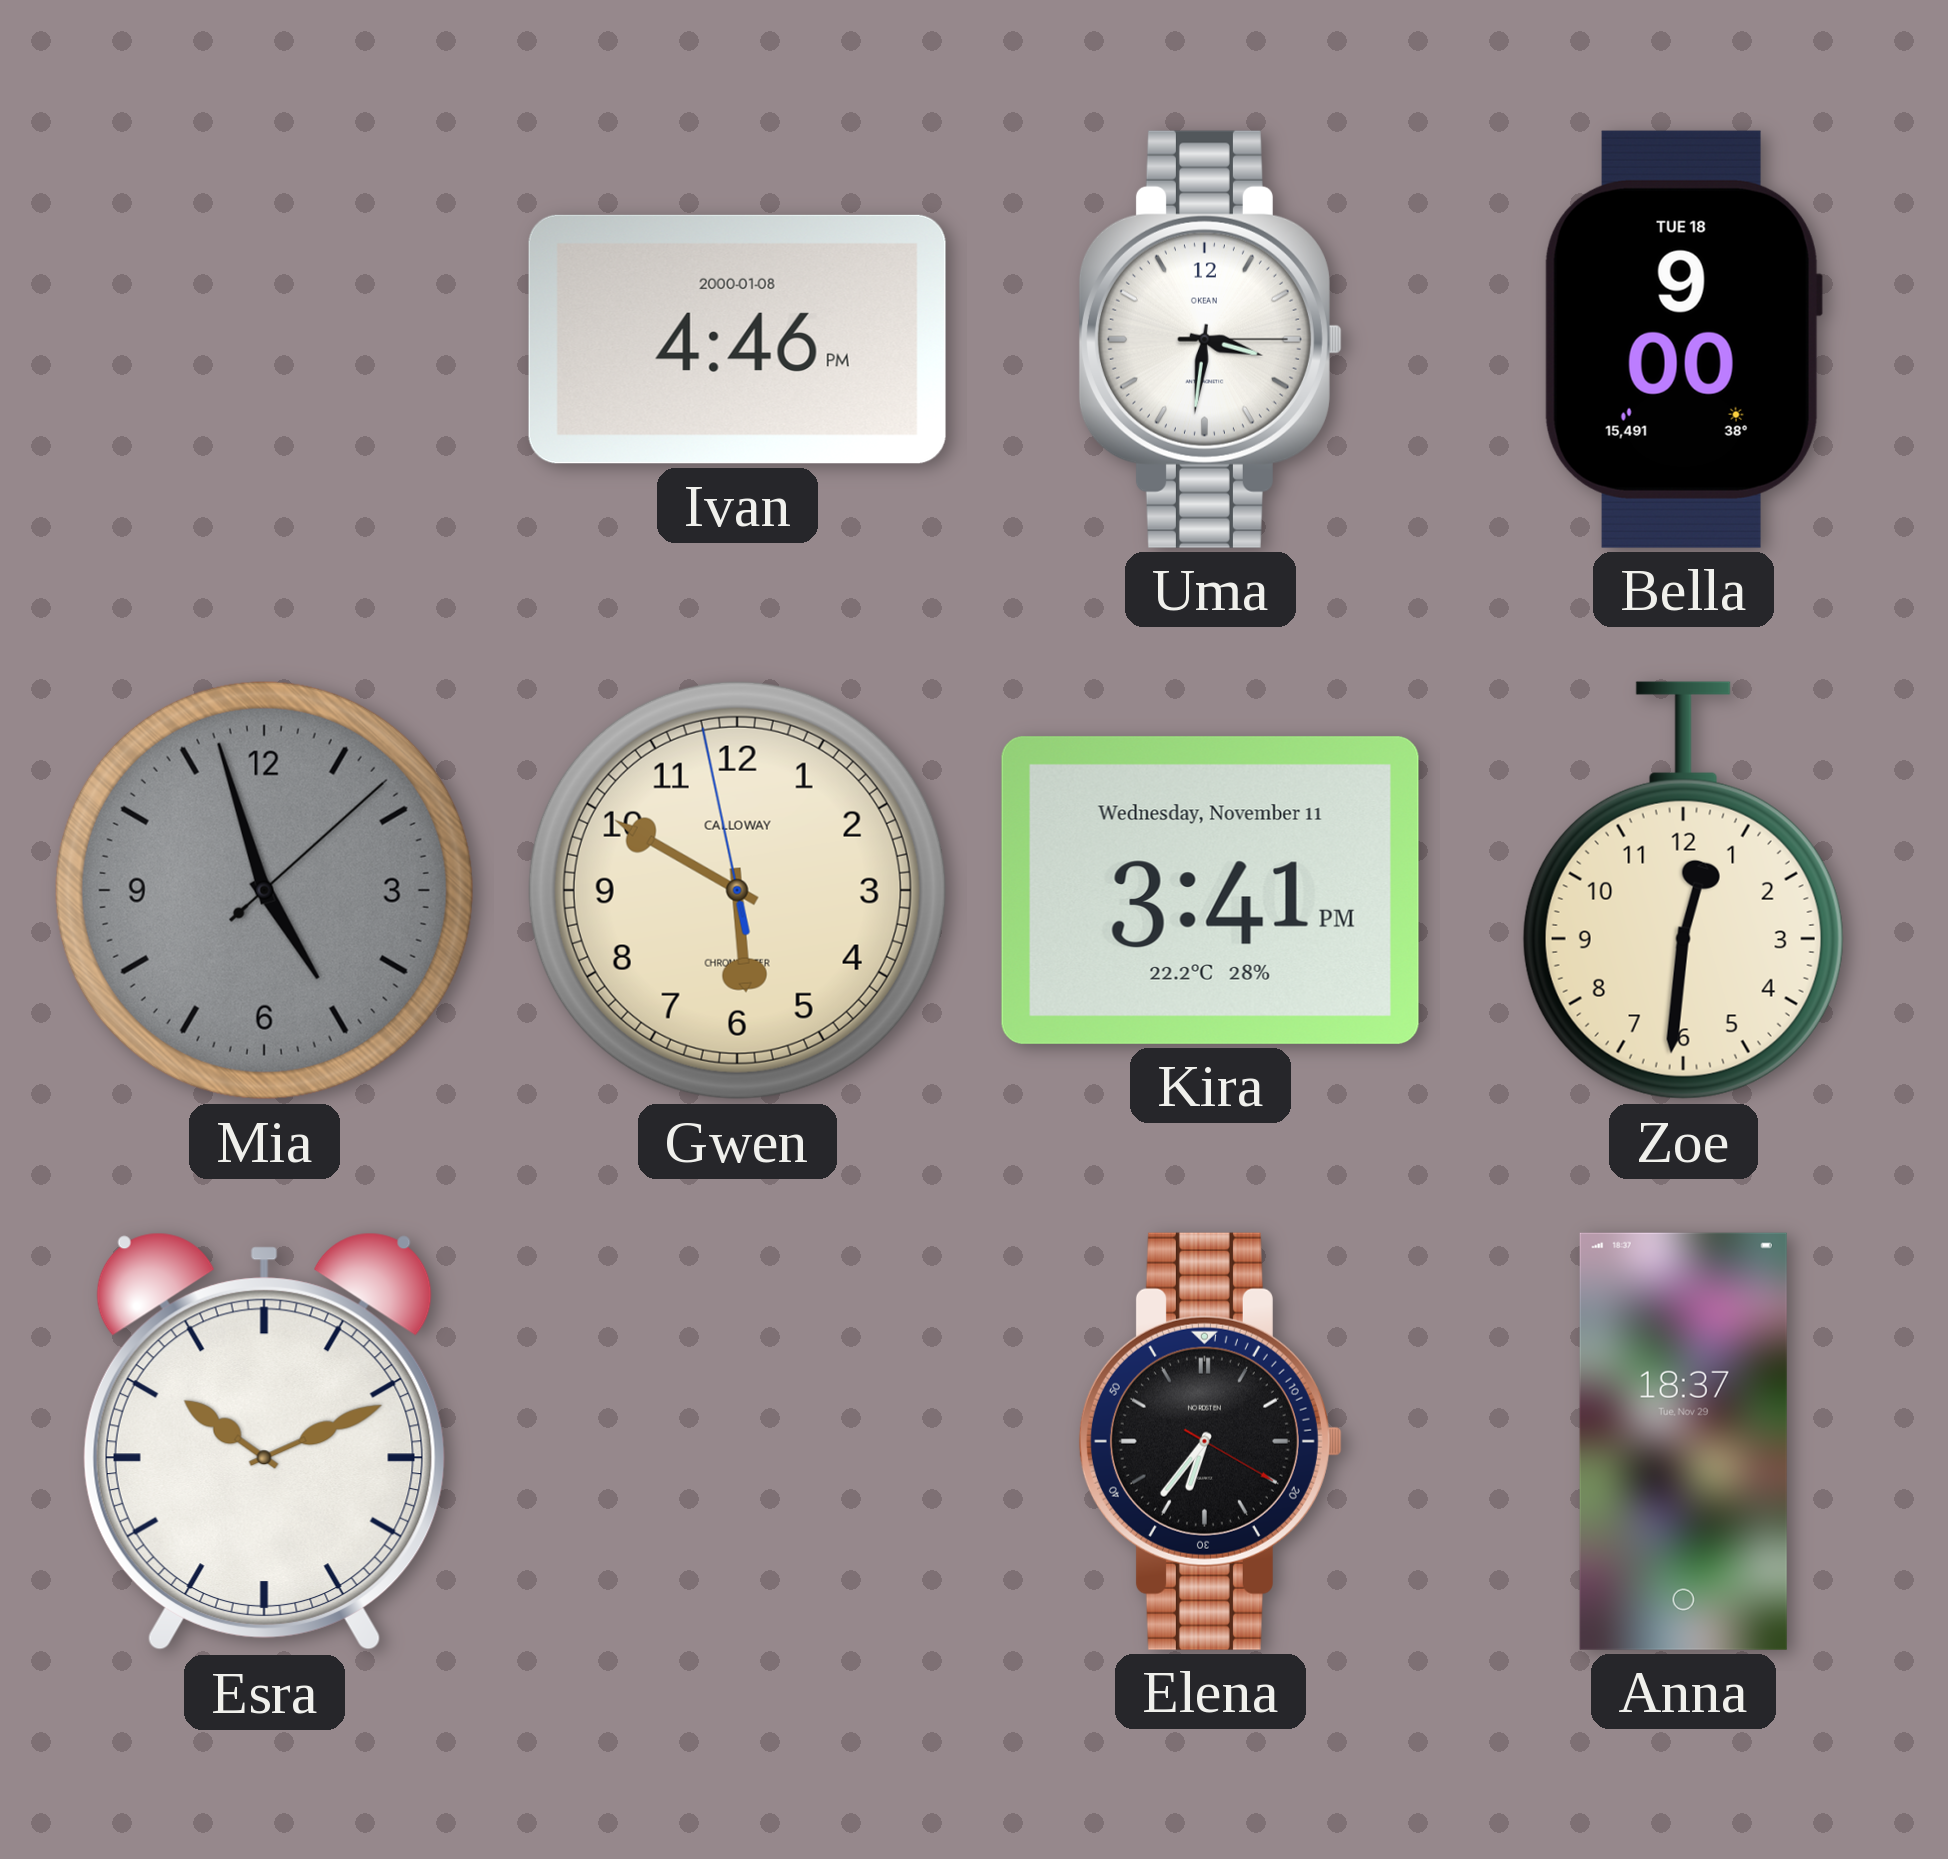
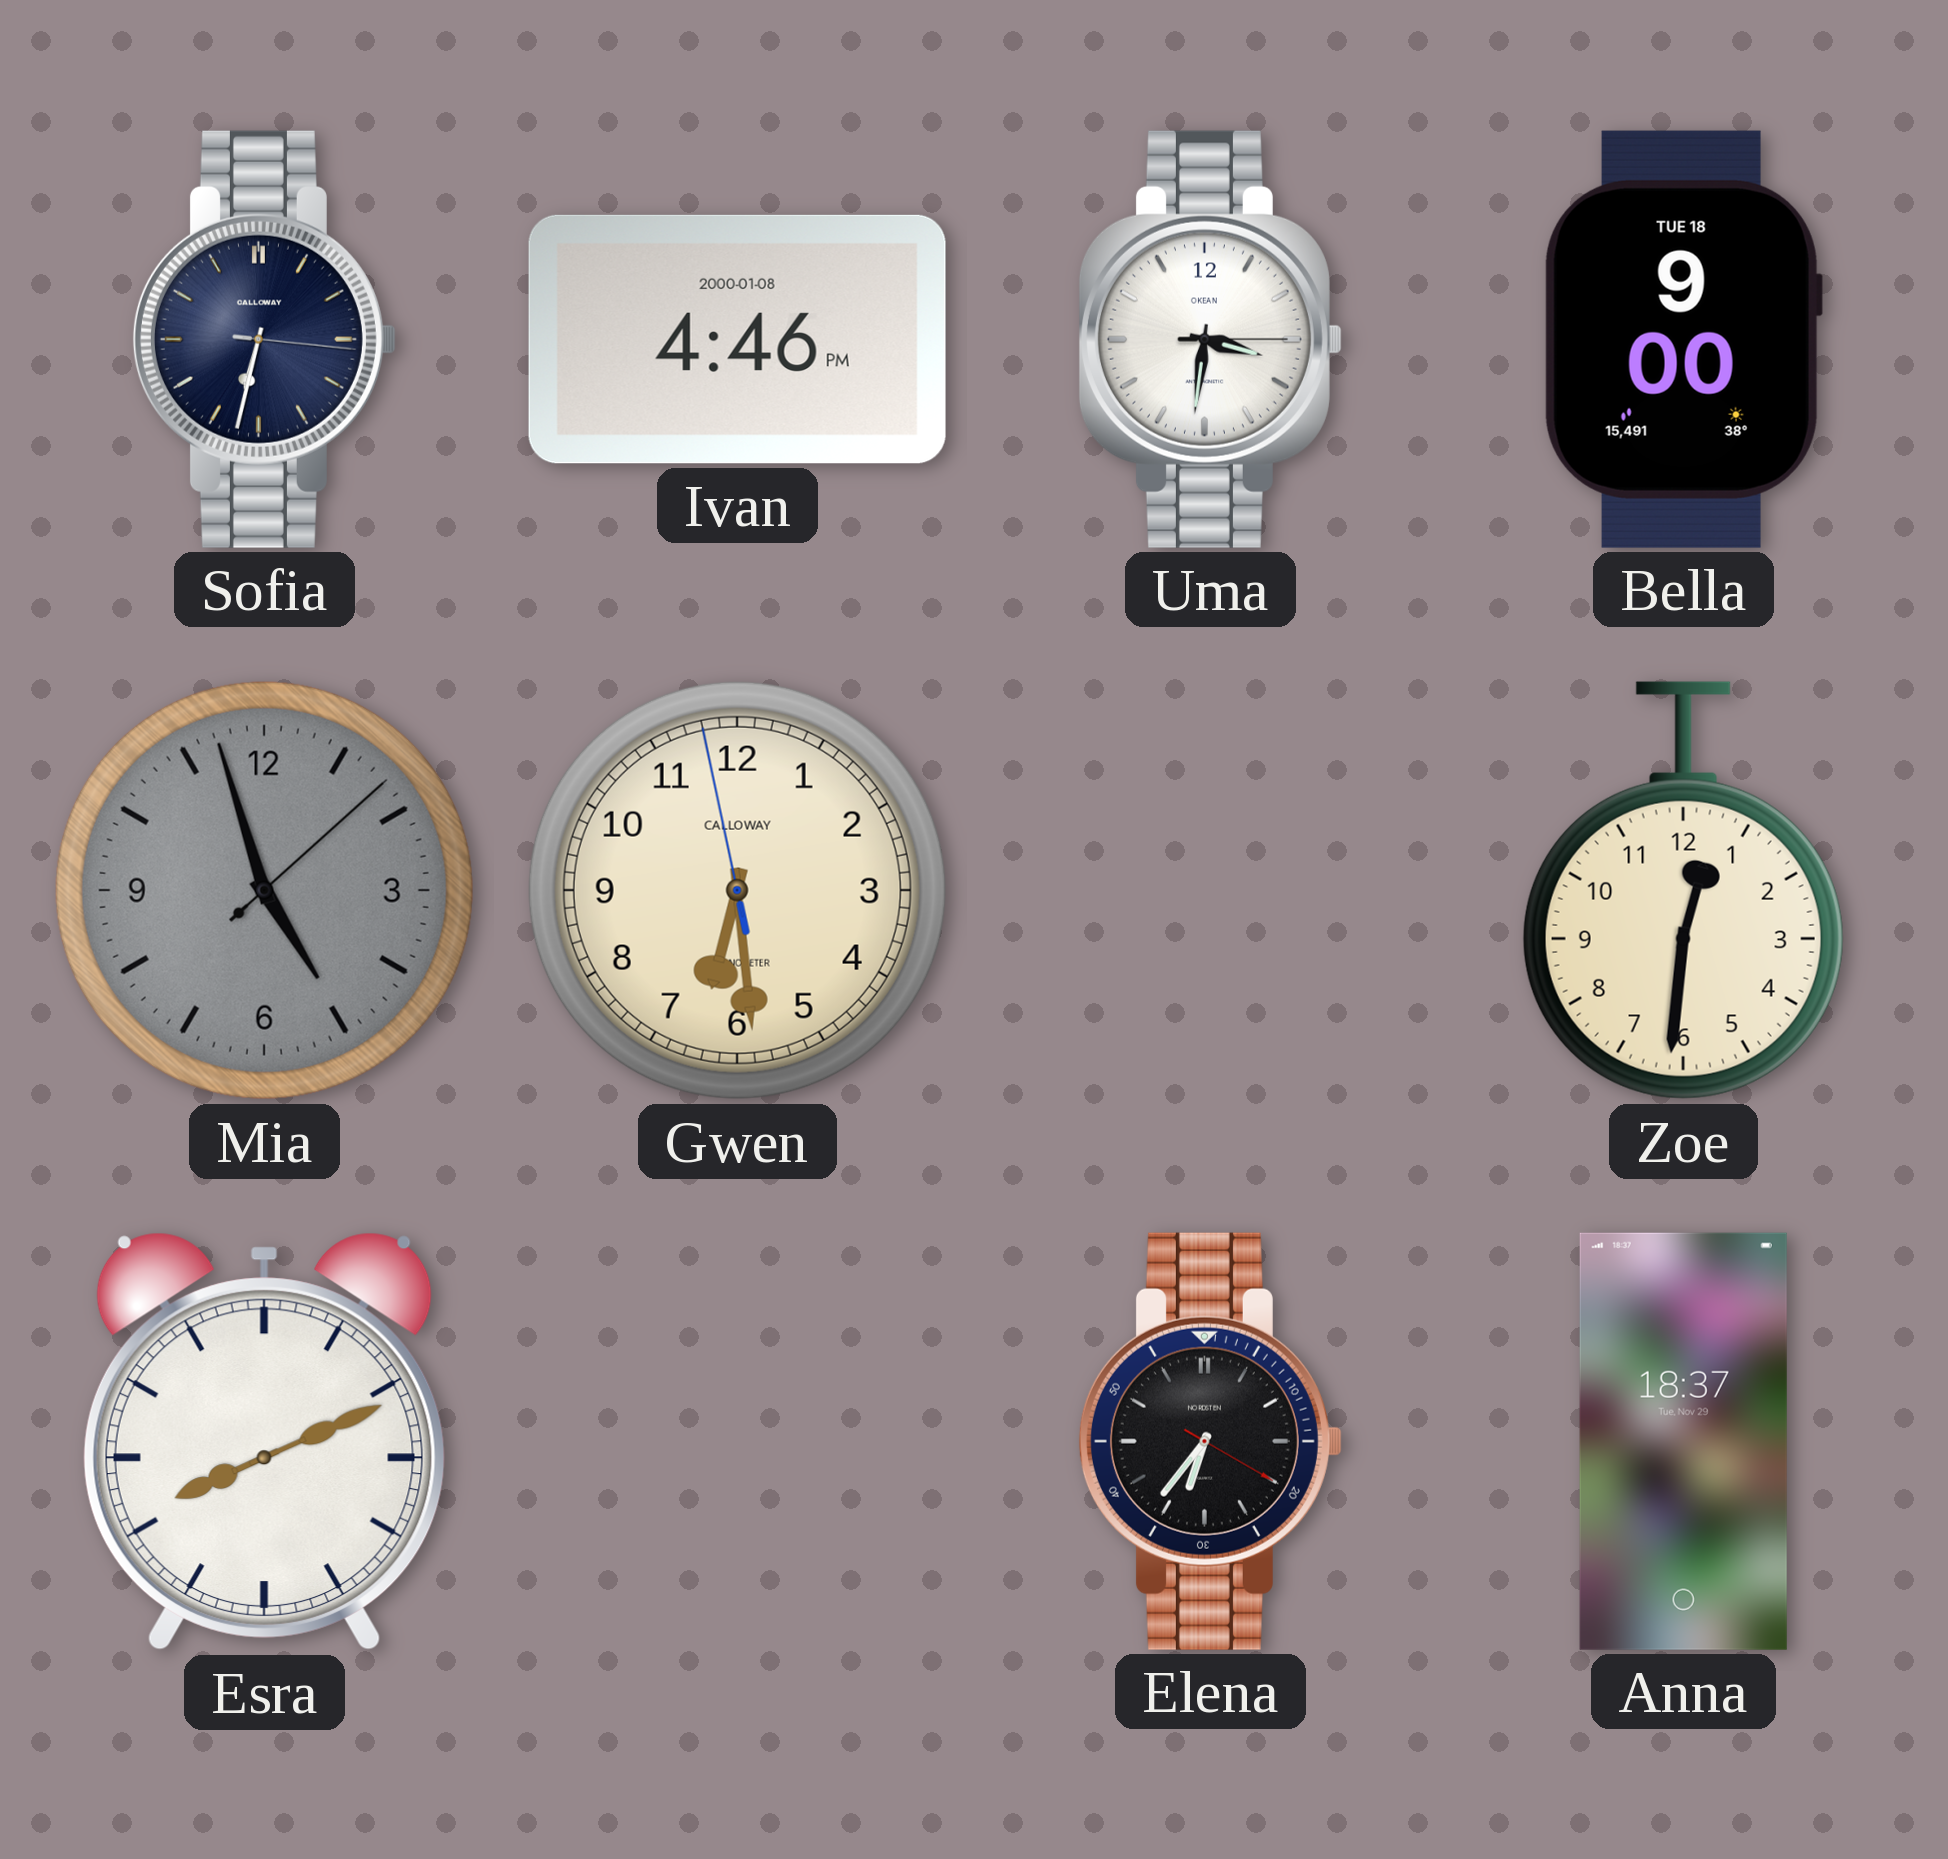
Sofia: none -> 6:32
Gwen: 5:49 -> 6:28
Kira: 3:41 -> none
Esra: 10:11 -> 8:11
